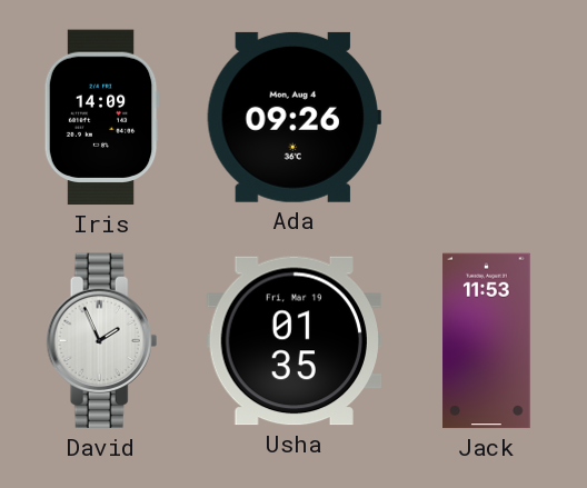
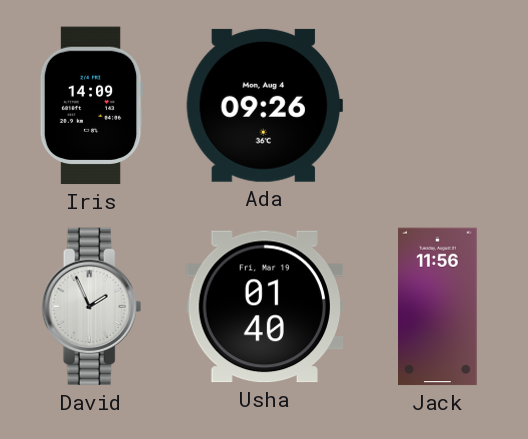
Usha: 01:35 -> 01:40
Jack: 11:53 -> 11:56
